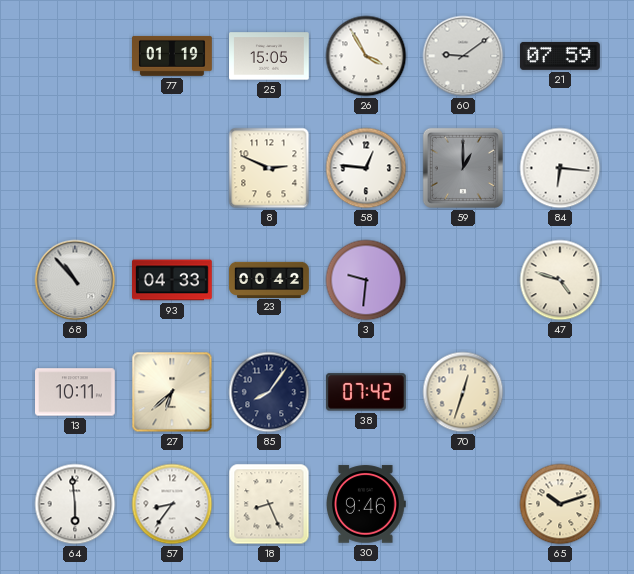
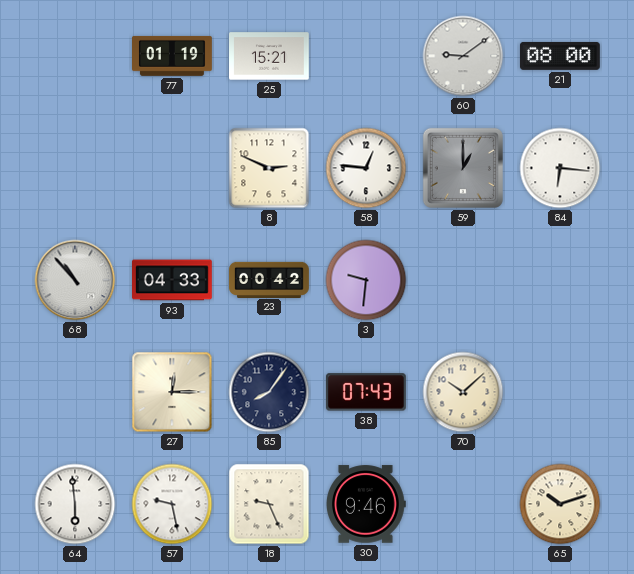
25: 15:05 -> 15:21
26: 3:55 -> none
21: 07:59 -> 08:00
47: 4:48 -> none
13: 10:11 -> none
27: 6:38 -> 12:15
38: 07:42 -> 07:43
70: 12:33 -> 10:08
57: 8:36 -> 9:28
18: 8:26 -> 9:26
